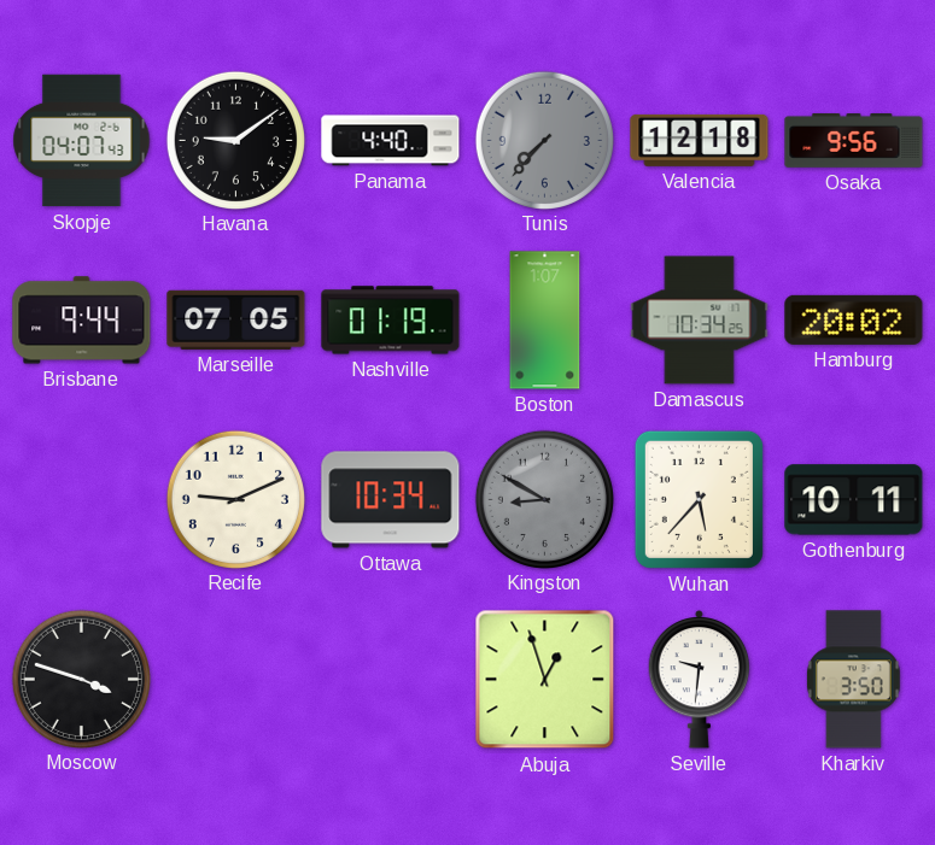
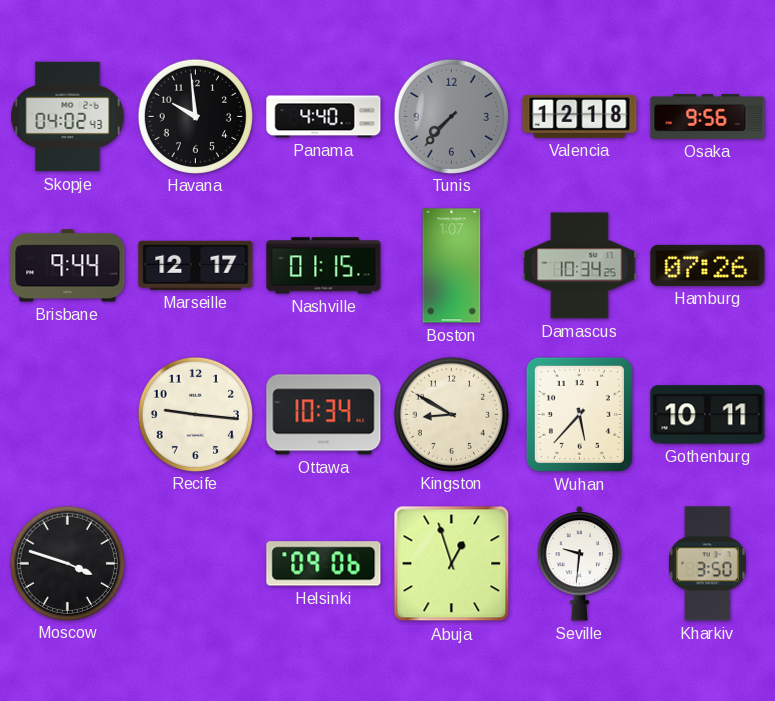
Skopje: 04:07 -> 04:02
Havana: 9:09 -> 9:59
Marseille: 07:05 -> 12:17
Nashville: 01:19 -> 01:15
Hamburg: 20:02 -> 07:26
Recife: 9:11 -> 9:16
Kingston dial: grey -> cream
Helsinki: none -> 09:06
